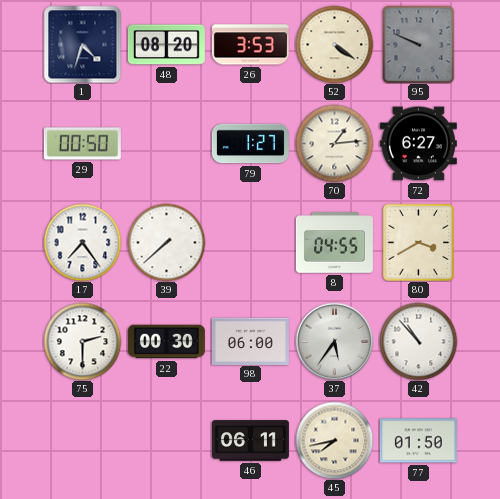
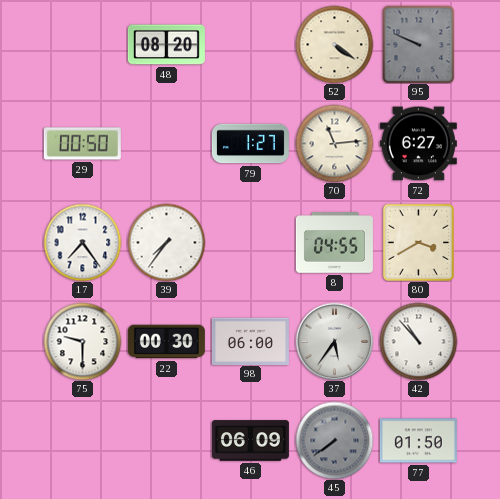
1: 4:33 -> none
26: 3:53 -> none
70: 1:14 -> 11:14
39: 7:38 -> 7:36
75: 2:30 -> 9:30
46: 06:11 -> 06:09
45: 7:43 -> 7:39
45 dial: cream -> grey
